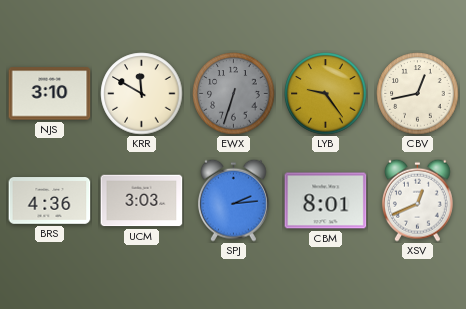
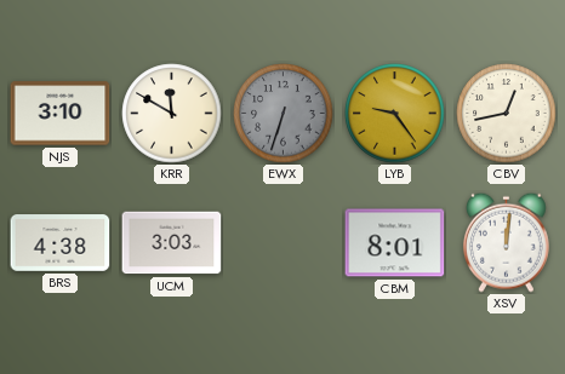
BRS: 4:36 -> 4:38
SPJ: 2:14 -> none
XSV: 12:41 -> 12:01
